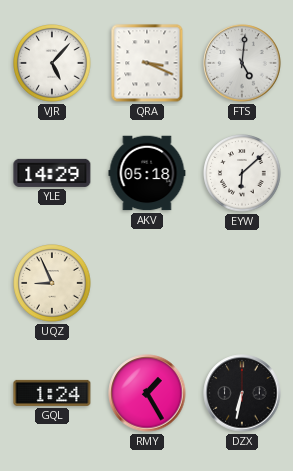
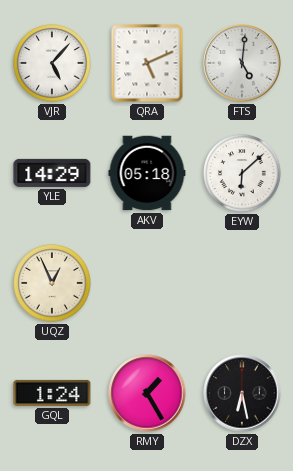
QRA: 3:19 -> 5:11
UQZ: 8:56 -> 12:56
DZX: 6:32 -> 6:28
